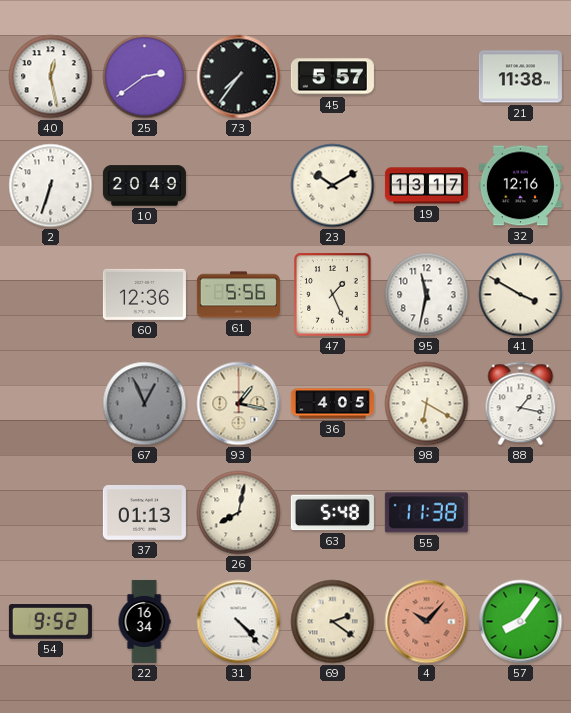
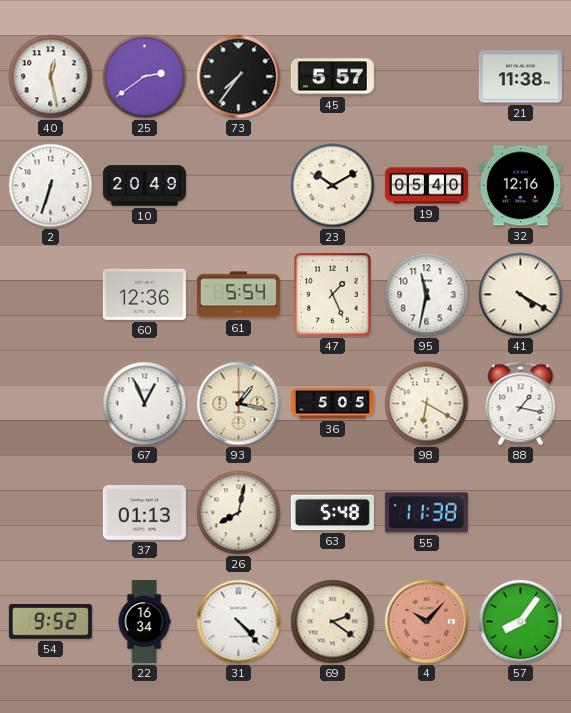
19: 13:17 -> 05:40
61: 5:56 -> 5:54
41: 3:50 -> 4:20
67 dial: grey -> white
36: 4:05 -> 5:05
